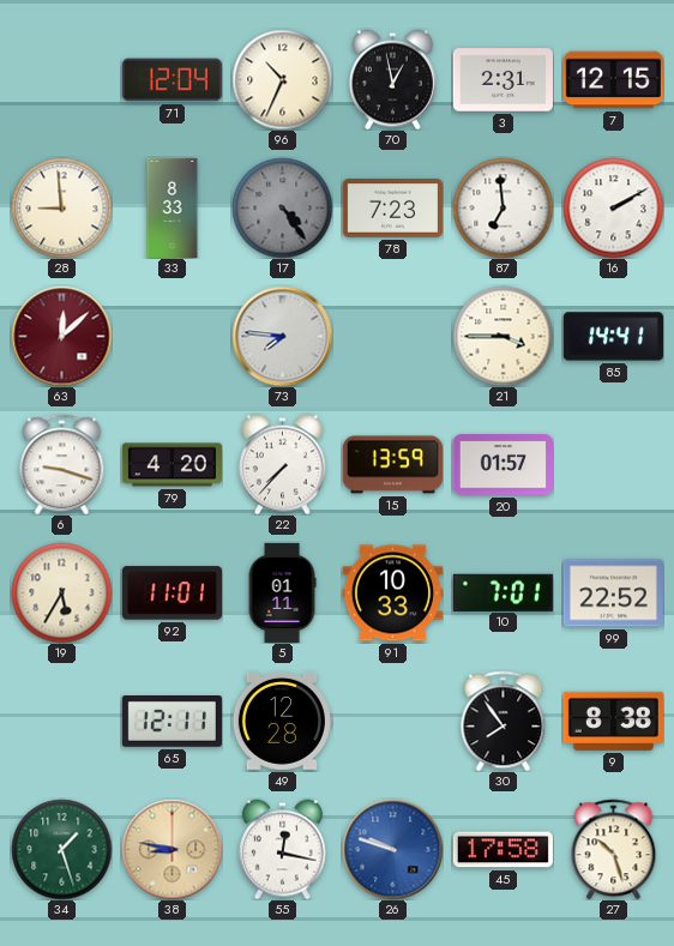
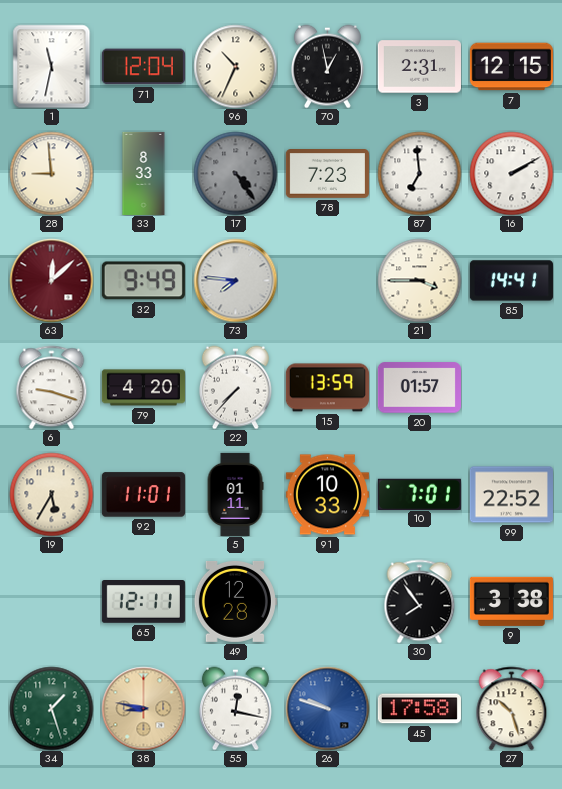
1: none -> 11:32
32: none -> 9:49
9: 8:38 -> 3:38
